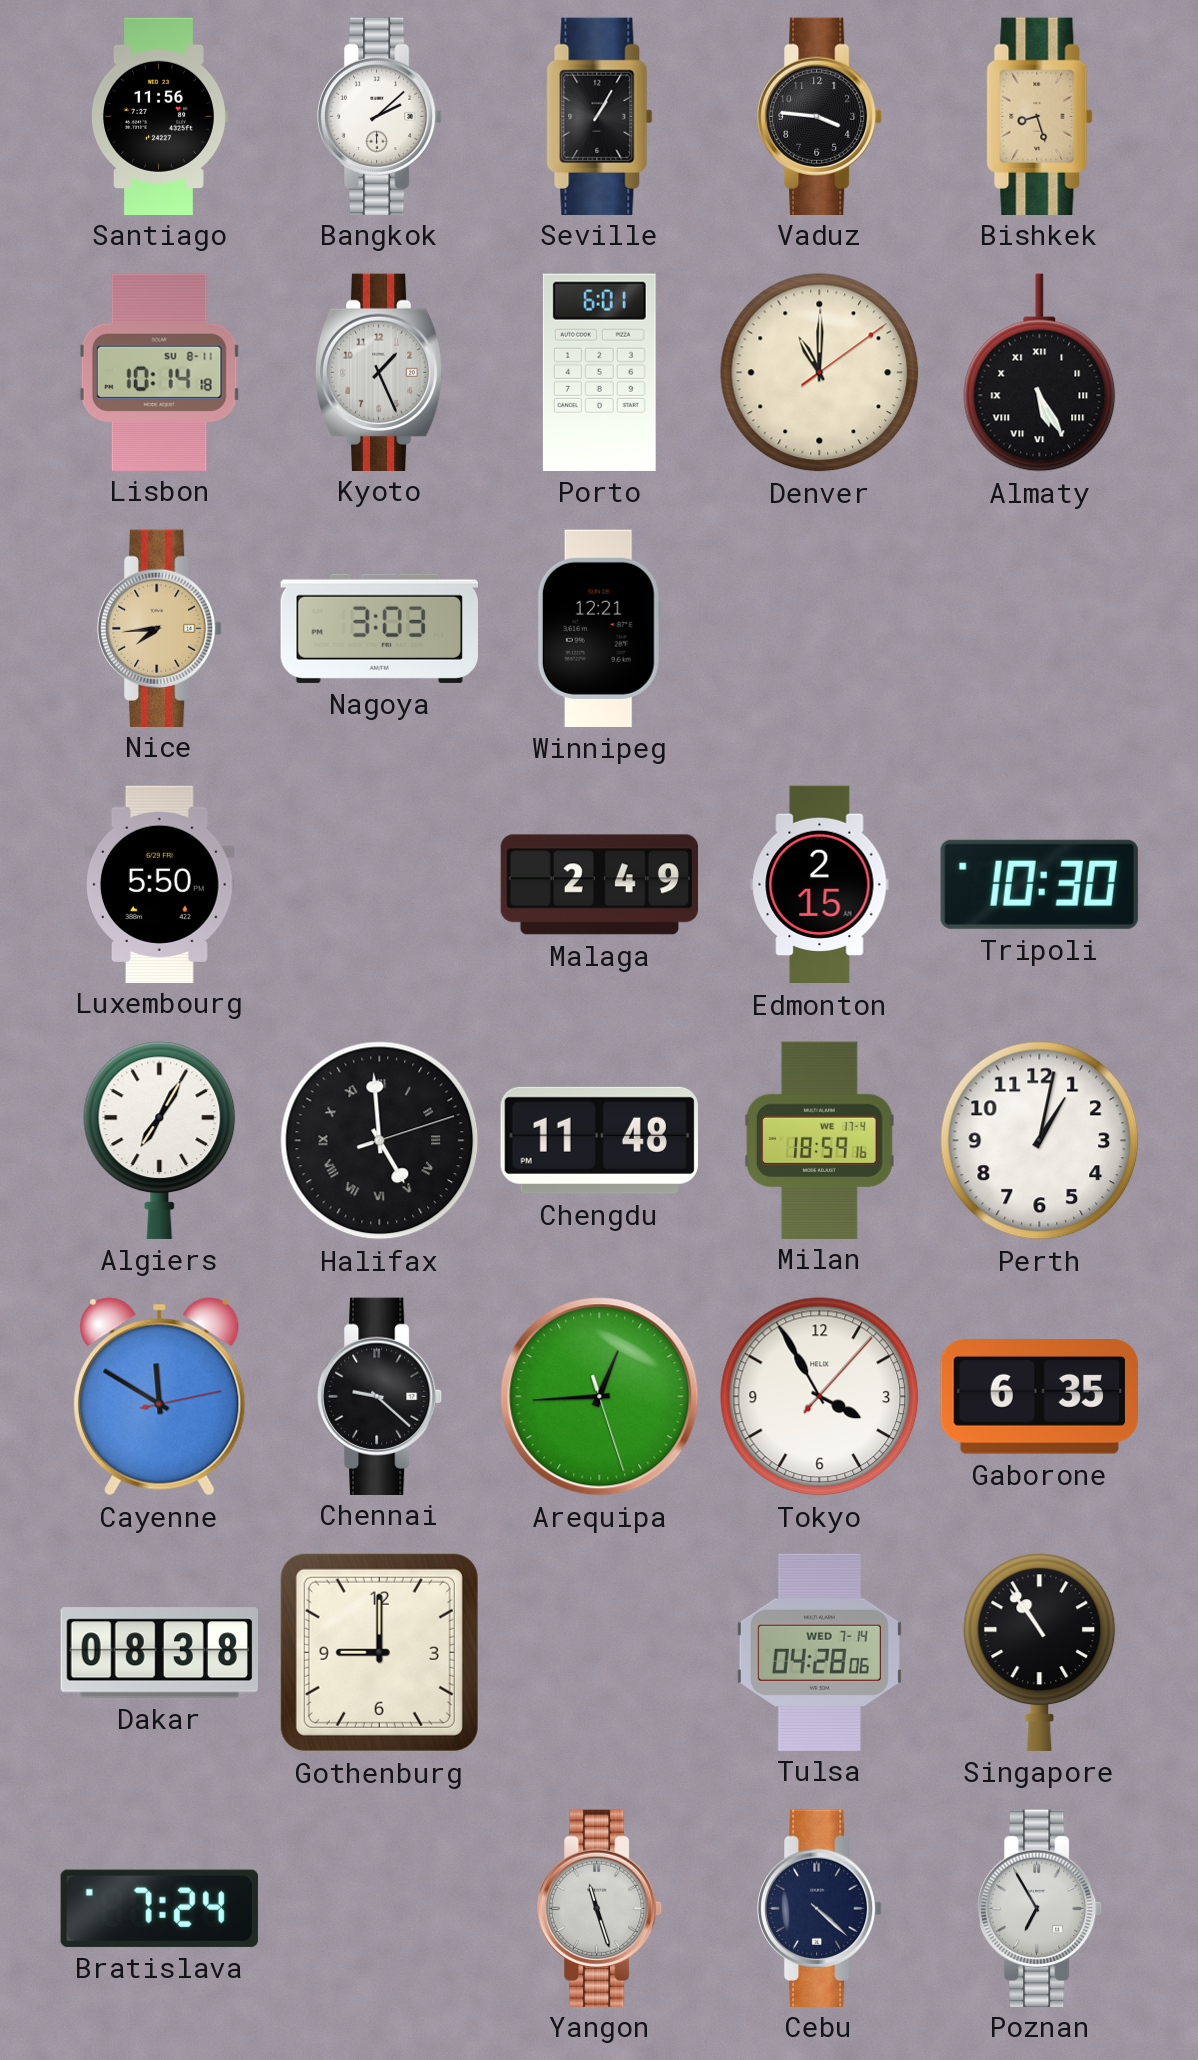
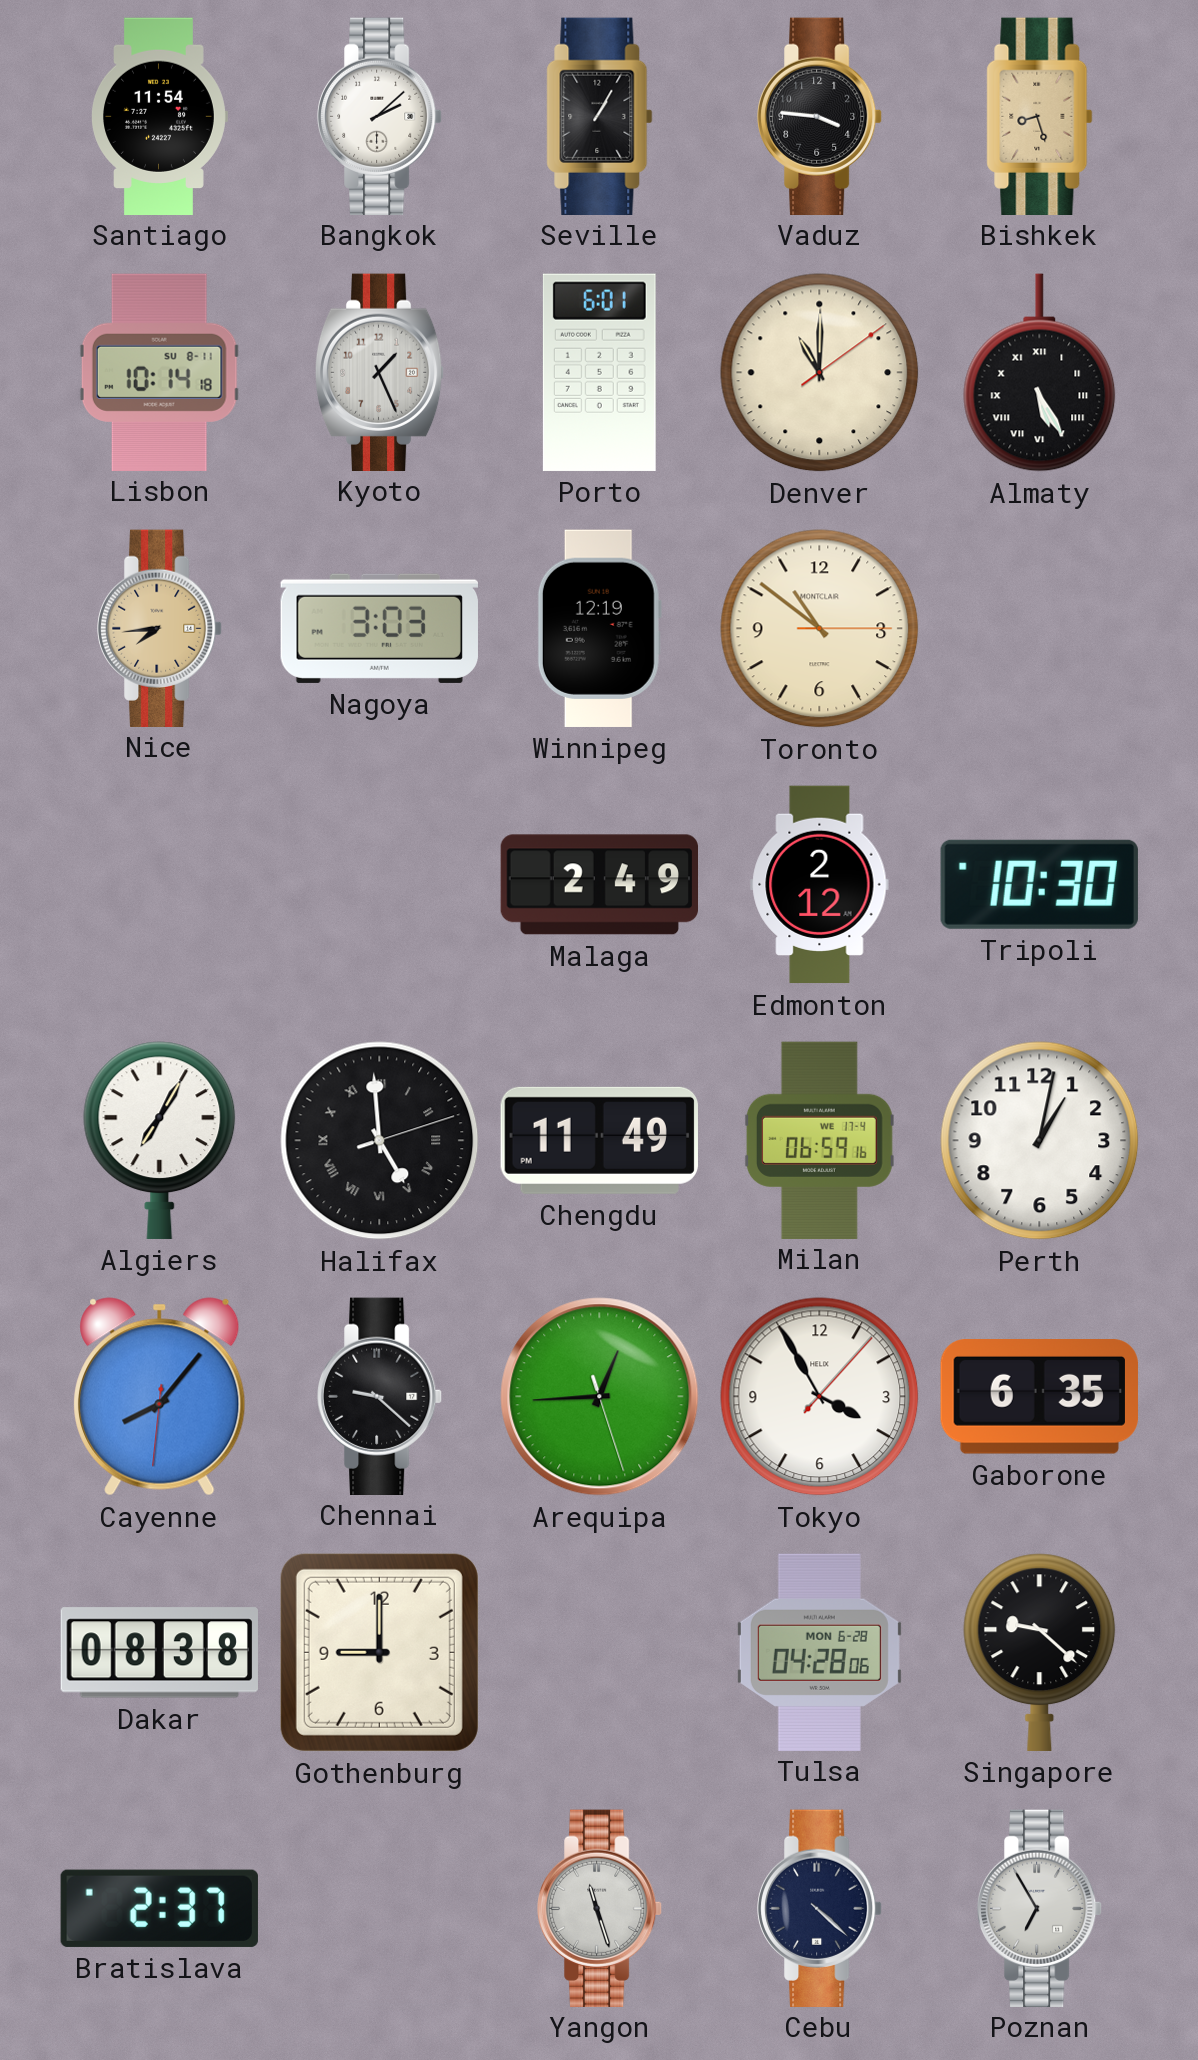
Santiago: 11:56 -> 11:54
Winnipeg: 12:21 -> 12:19
Toronto: none -> 10:51
Luxembourg: 5:50 -> none
Edmonton: 2:15 -> 2:12
Chengdu: 11:48 -> 11:49
Milan: 18:59 -> 06:59
Cayenne: 11:50 -> 8:06
Tulsa date: WED 7-14 -> MON 6-28
Singapore: 10:54 -> 9:22
Bratislava: 7:24 -> 2:37
